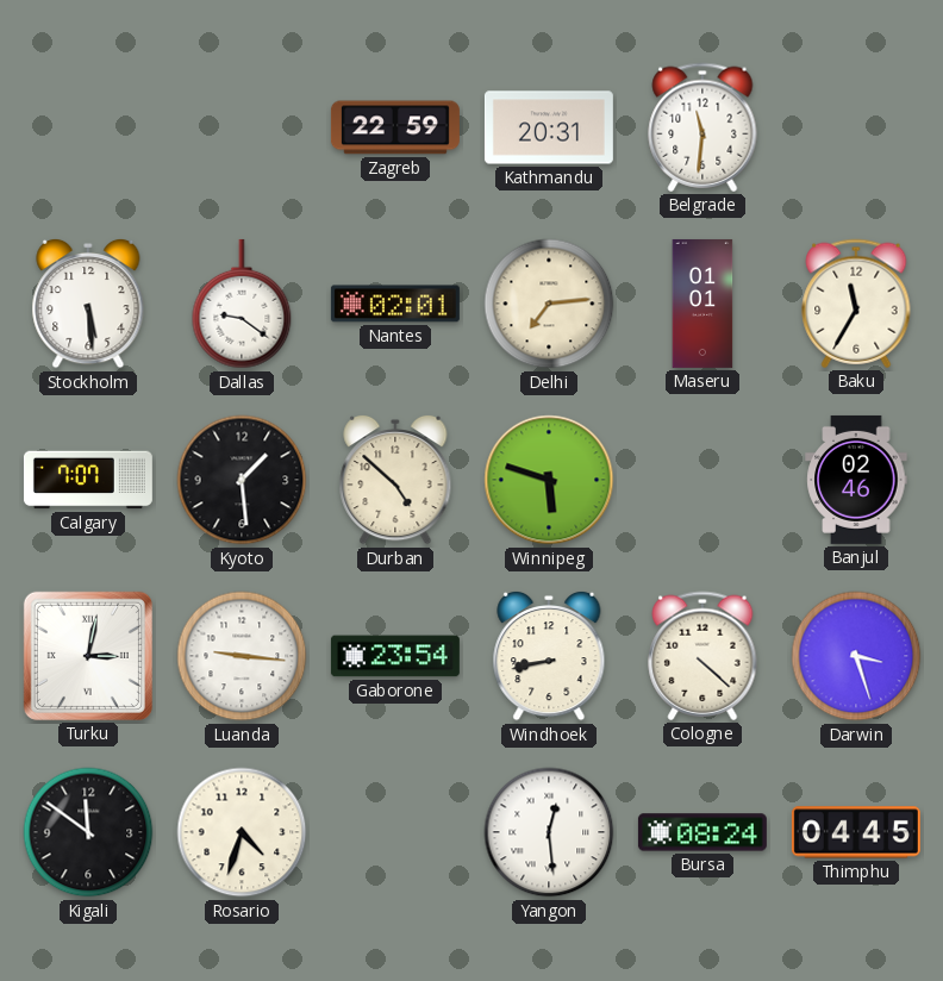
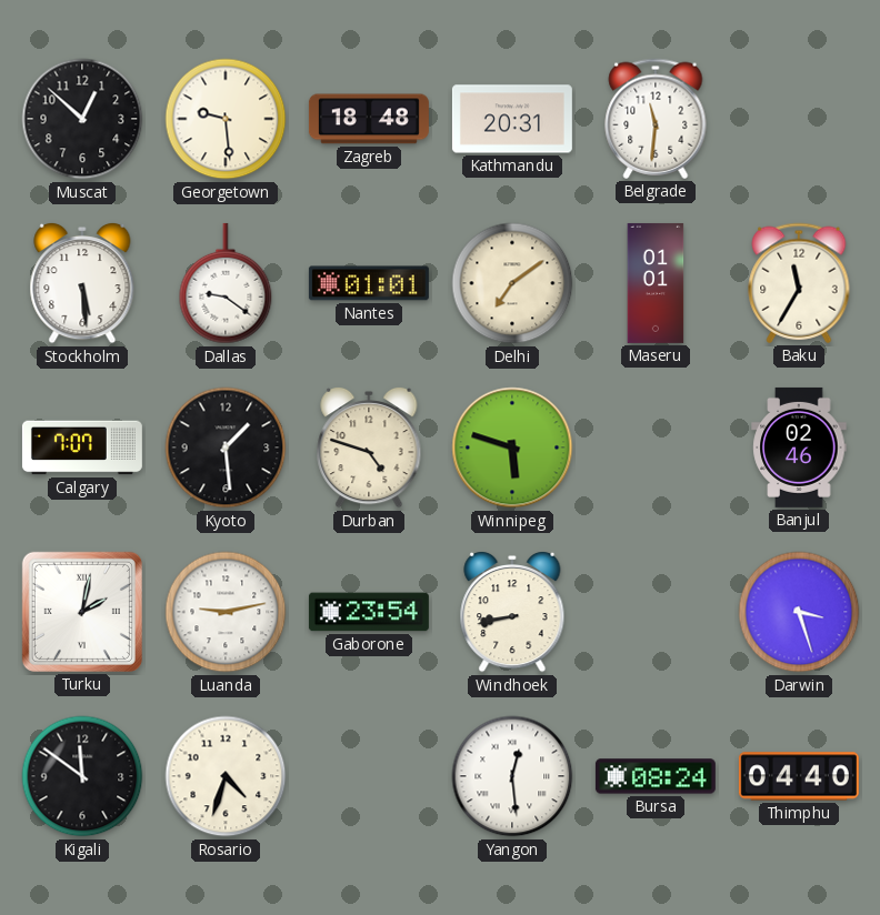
Muscat: none -> 12:52
Georgetown: none -> 9:29
Zagreb: 22:59 -> 18:48
Nantes: 02:01 -> 01:01
Delhi: 7:14 -> 7:09
Durban: 4:52 -> 4:48
Turku: 3:02 -> 2:02
Luanda: 9:16 -> 9:13
Cologne: 4:22 -> none
Thimphu: 04:45 -> 04:40
